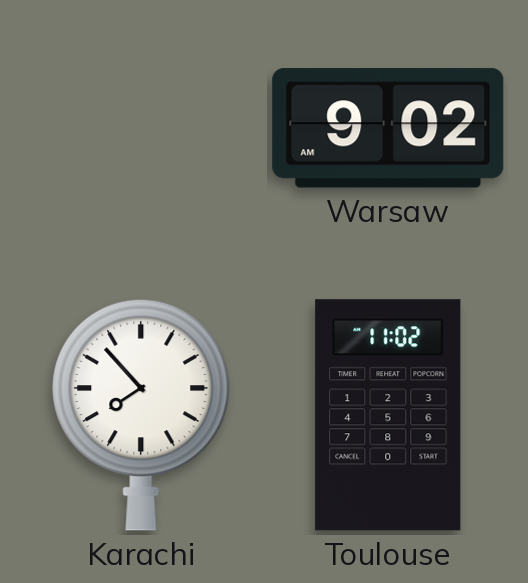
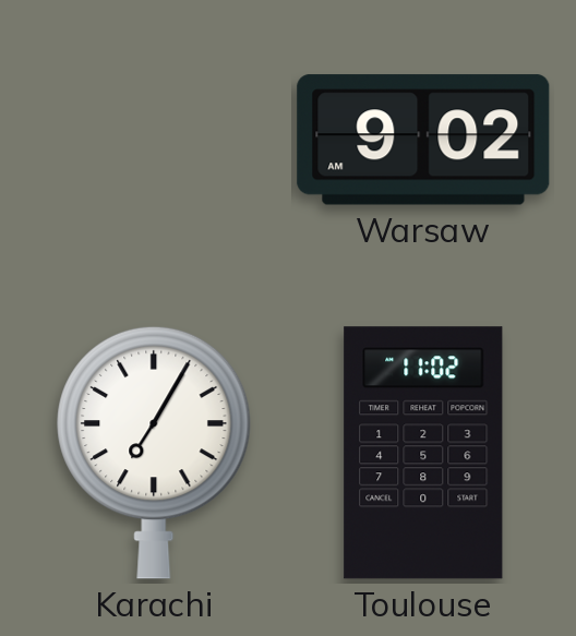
Karachi: 7:53 -> 7:05
